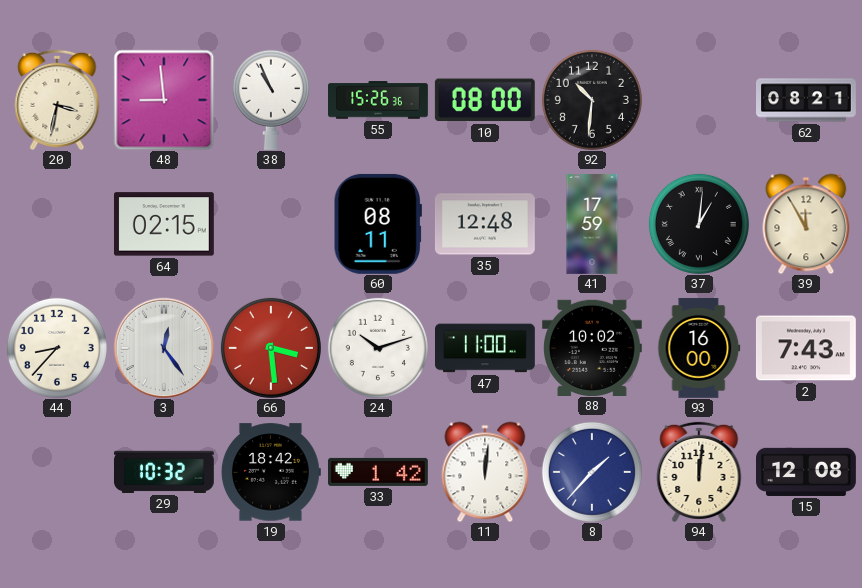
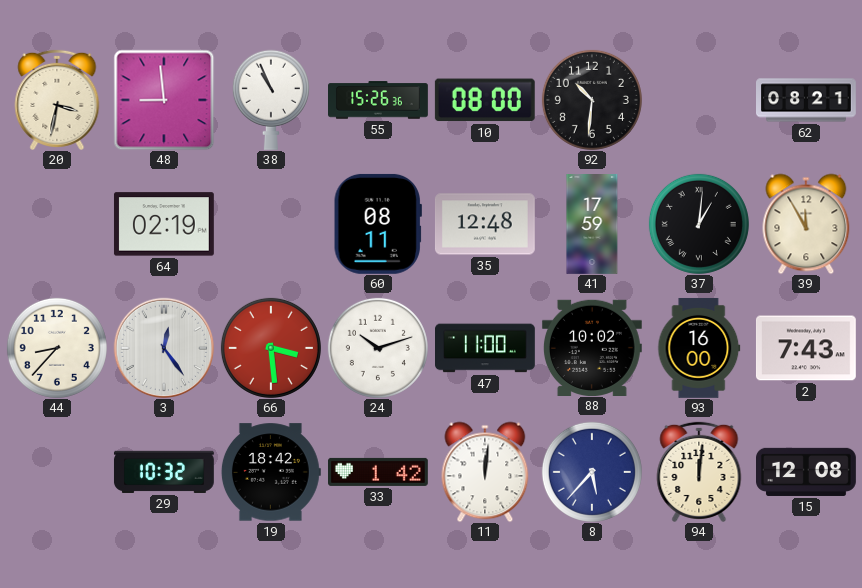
64: 02:15 -> 02:19
8: 1:37 -> 5:37
